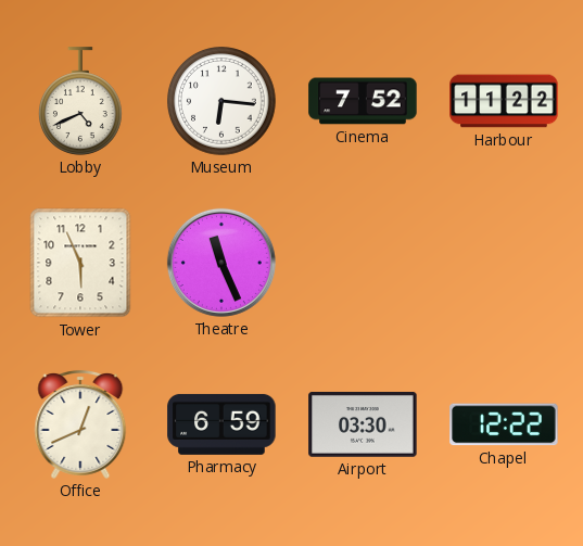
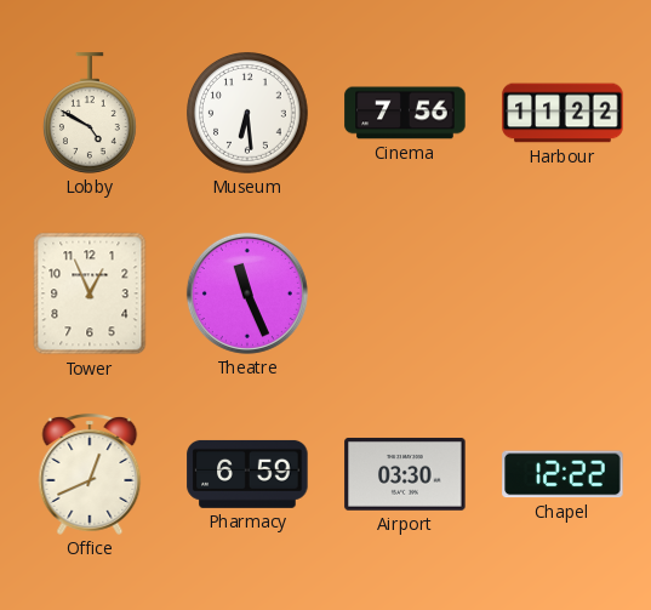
Lobby: 4:41 -> 4:50
Museum: 6:16 -> 6:29
Cinema: 7:52 -> 7:56
Tower: 5:56 -> 12:56
